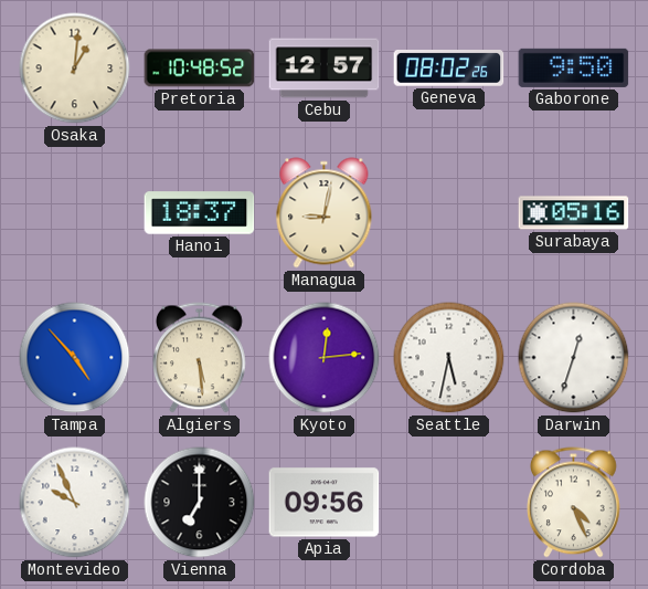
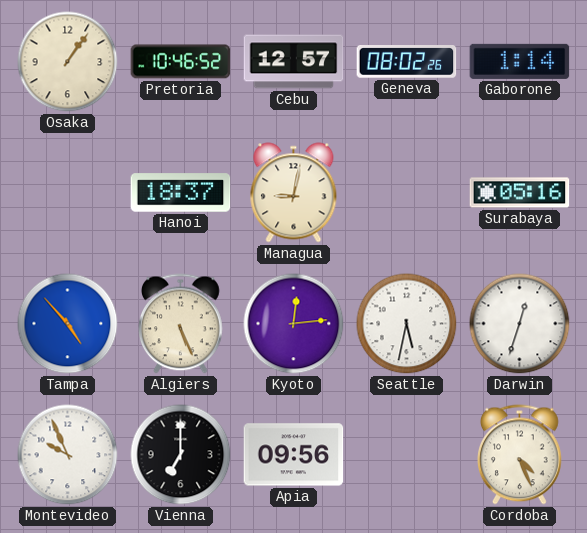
Osaka: 1:01 -> 1:06
Pretoria: 10:48 -> 10:46
Gaborone: 9:50 -> 1:14
Algiers: 5:29 -> 5:26
